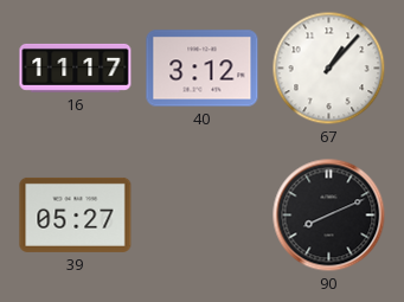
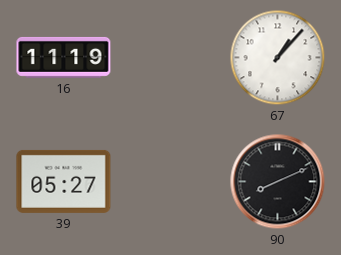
16: 11:17 -> 11:19
40: 3:12 -> none
